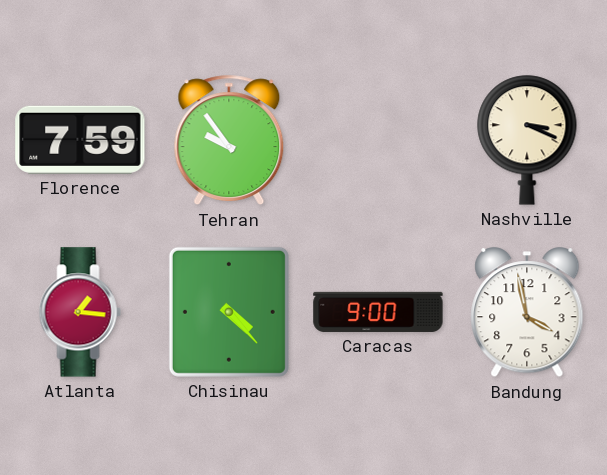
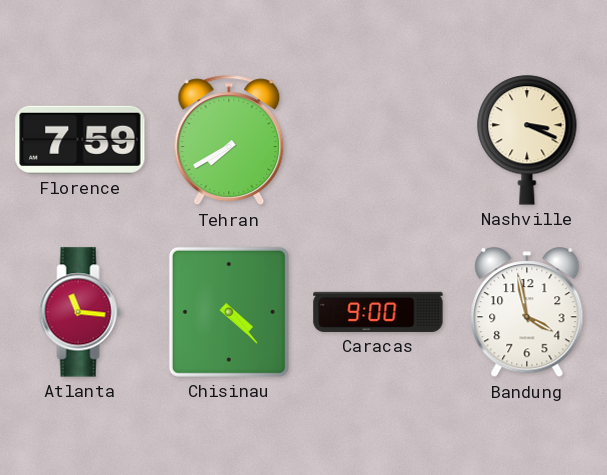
Tehran: 9:54 -> 7:40
Atlanta: 1:16 -> 11:16
